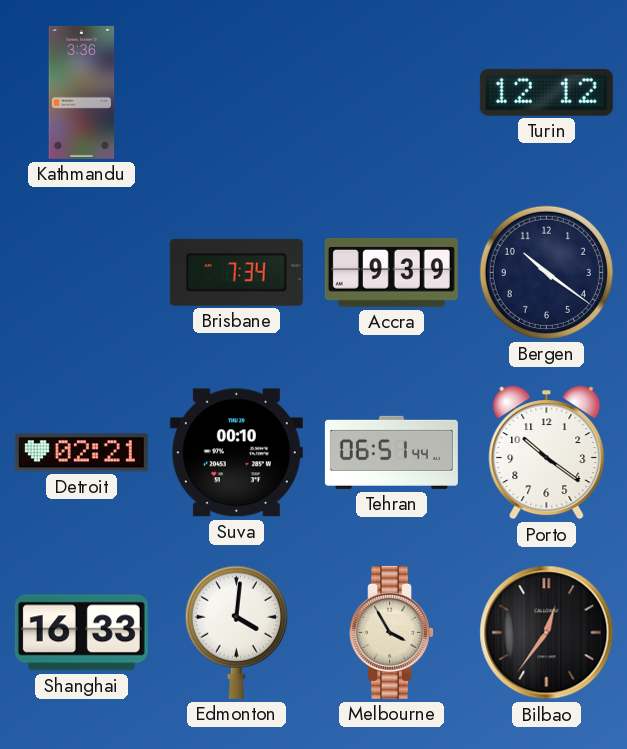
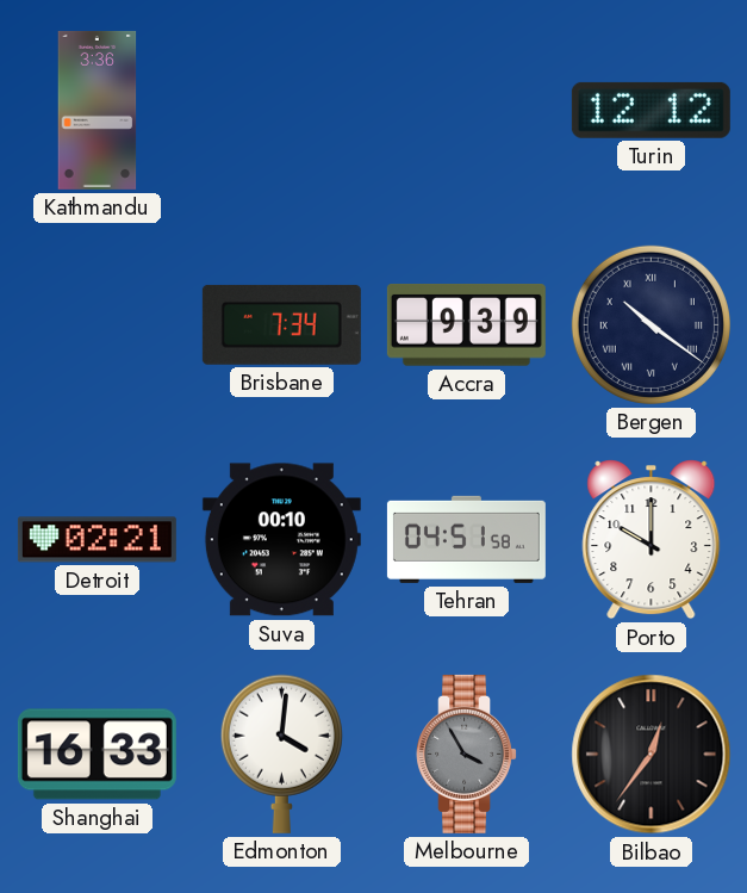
Bergen numerals: Arabic -> Roman
Tehran: 06:51 -> 04:51
Porto: 10:21 -> 10:00
Melbourne dial: cream -> grey
